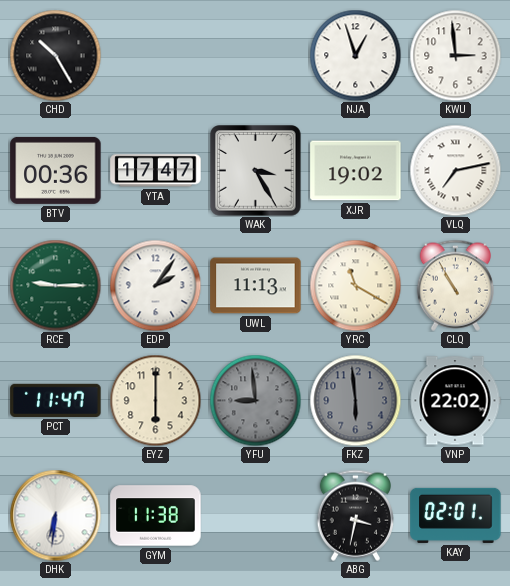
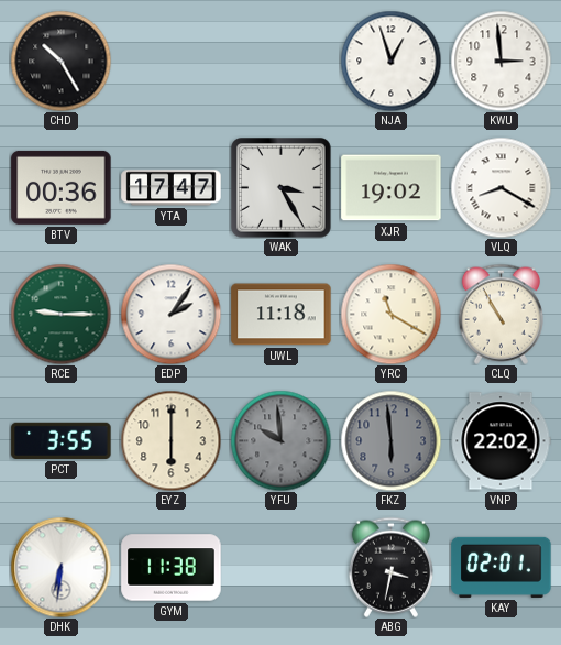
VLQ: 7:13 -> 8:20
UWL: 11:13 -> 11:18
PCT: 11:47 -> 3:55
YFU: 8:59 -> 9:59
